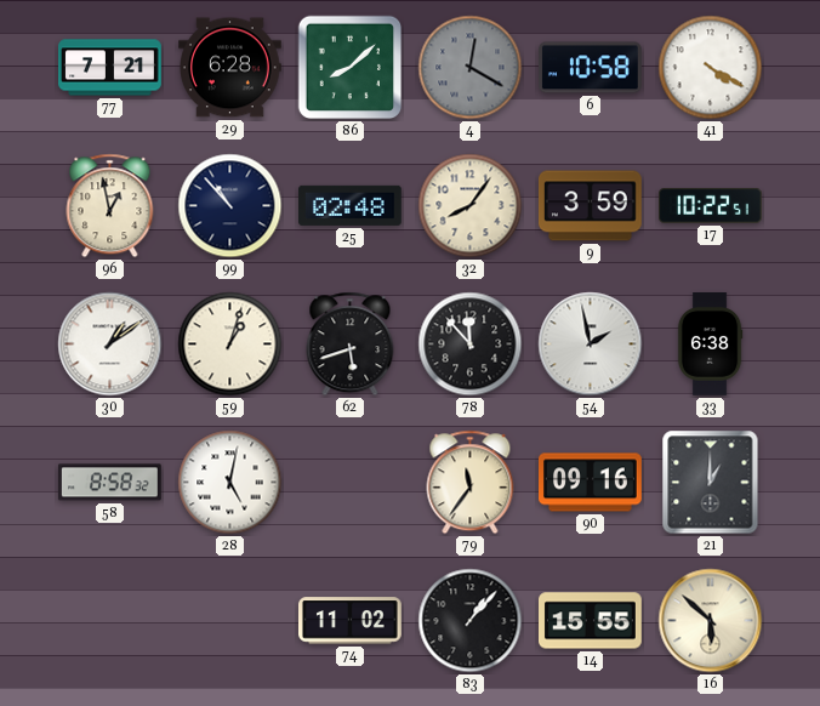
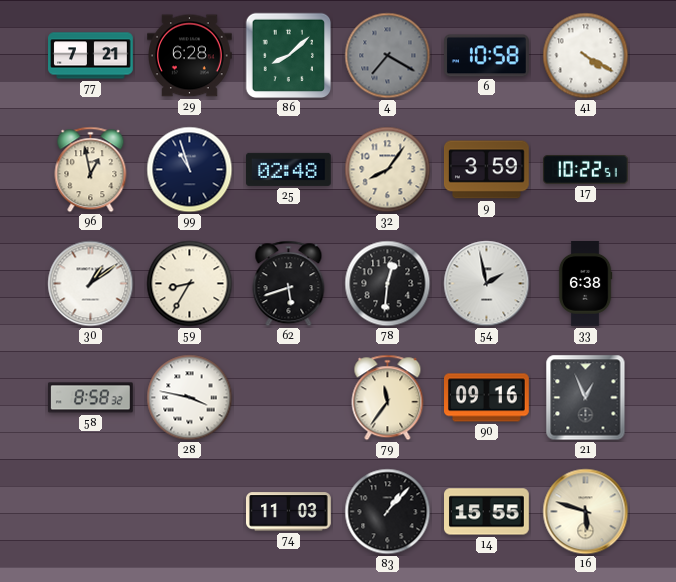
4: 12:20 -> 7:20
99: 10:53 -> 10:57
59: 1:03 -> 8:35
78: 11:53 -> 12:31
28: 5:02 -> 3:47
21: 1:00 -> 12:56
74: 11:02 -> 11:03
16: 5:52 -> 5:48
